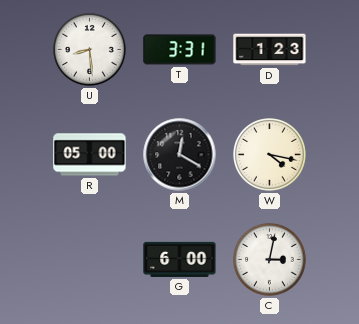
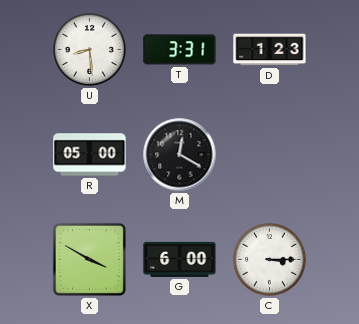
W: 4:17 -> none
X: none -> 3:50
C: 3:02 -> 3:15
